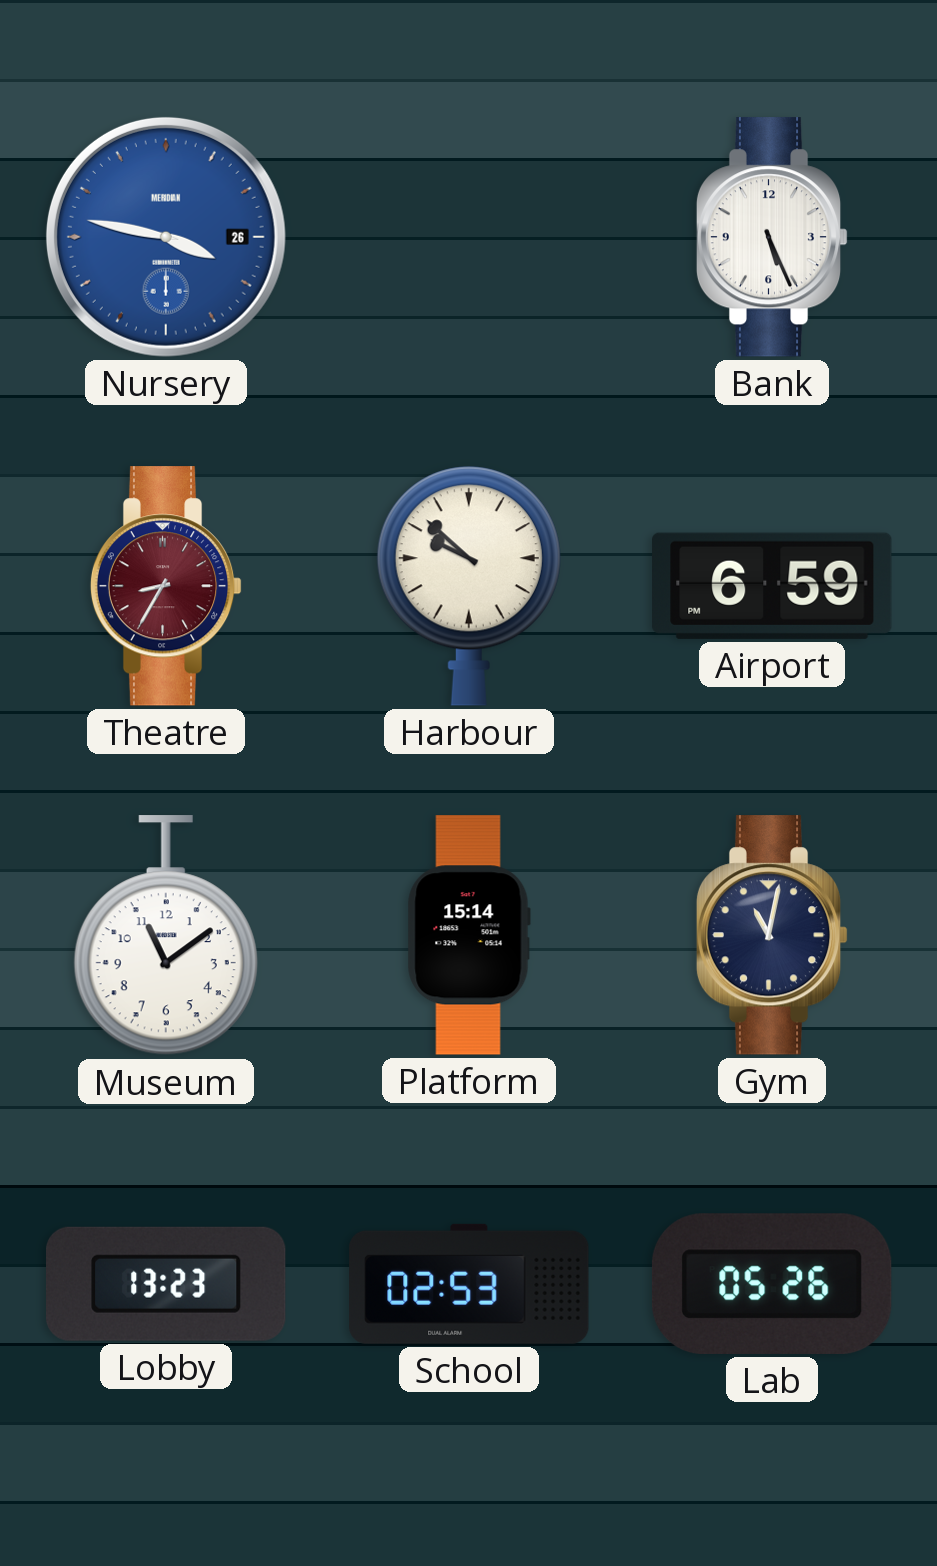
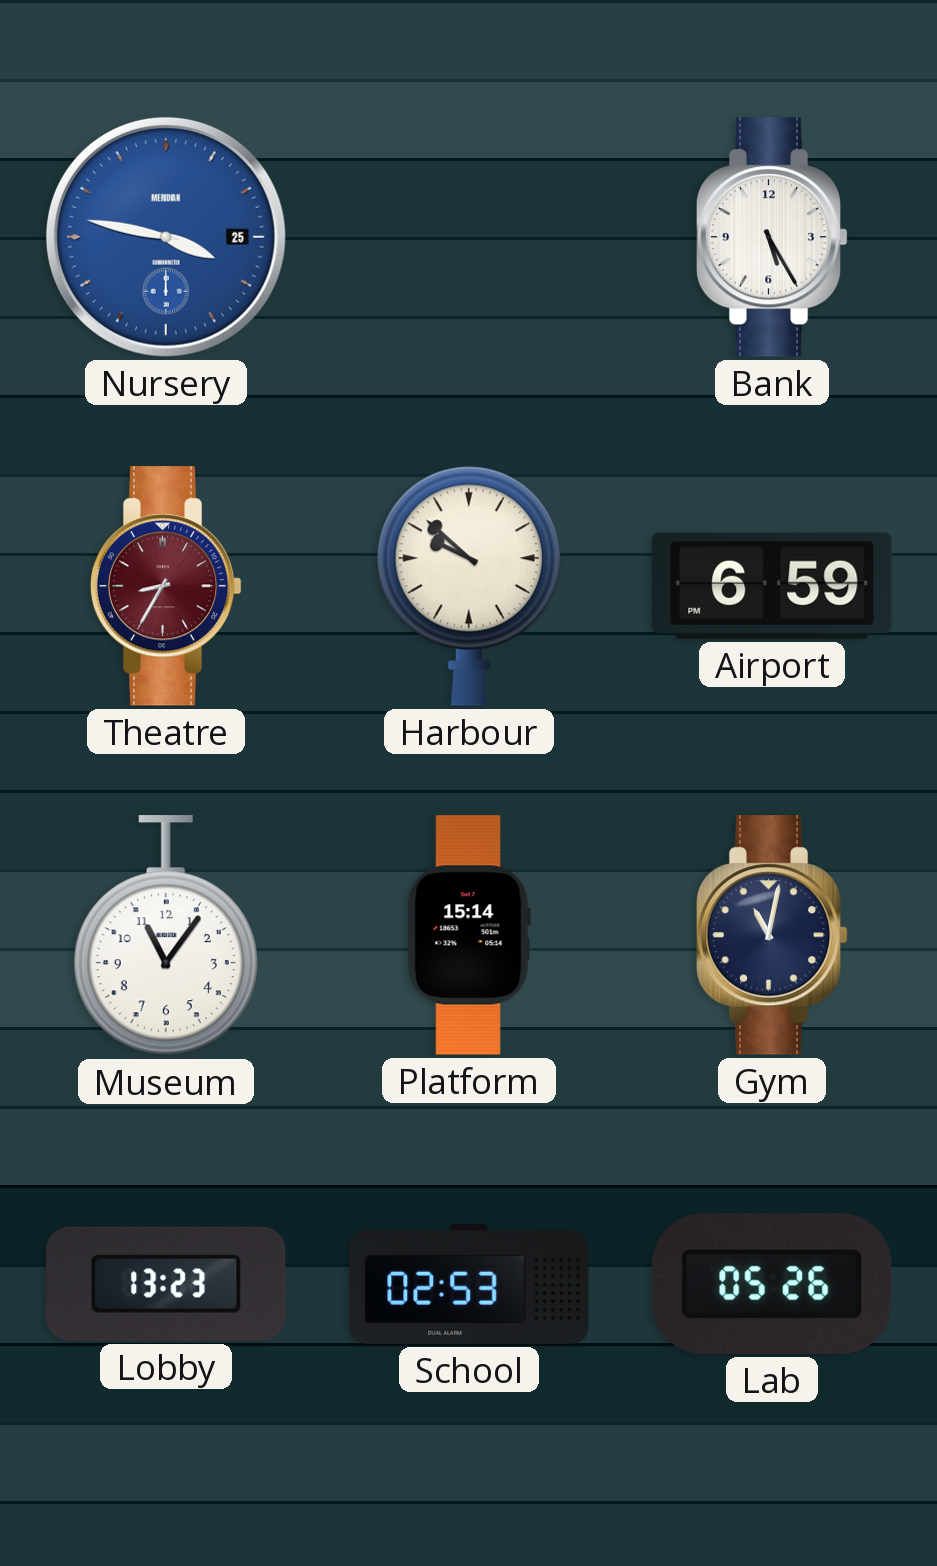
Nursery date: 26 -> 25
Bank: 5:26 -> 5:25
Museum: 11:09 -> 11:06
